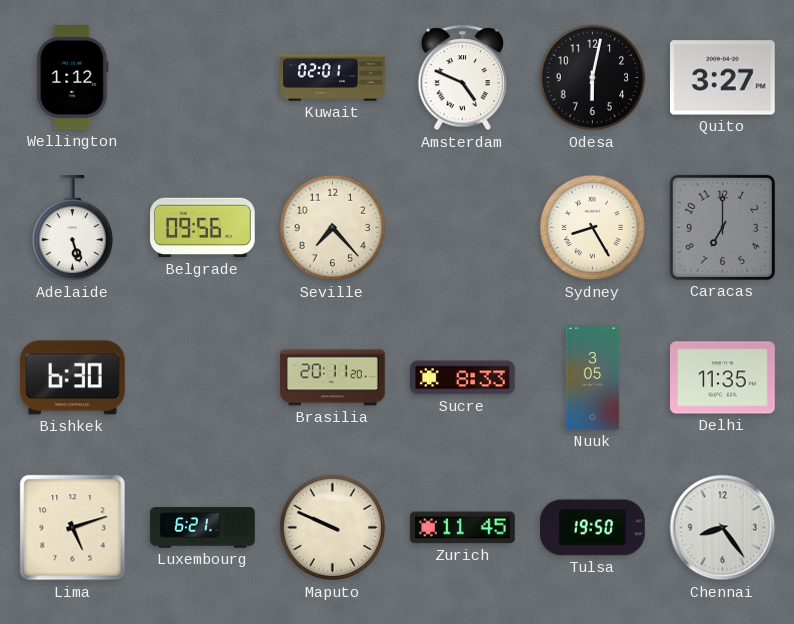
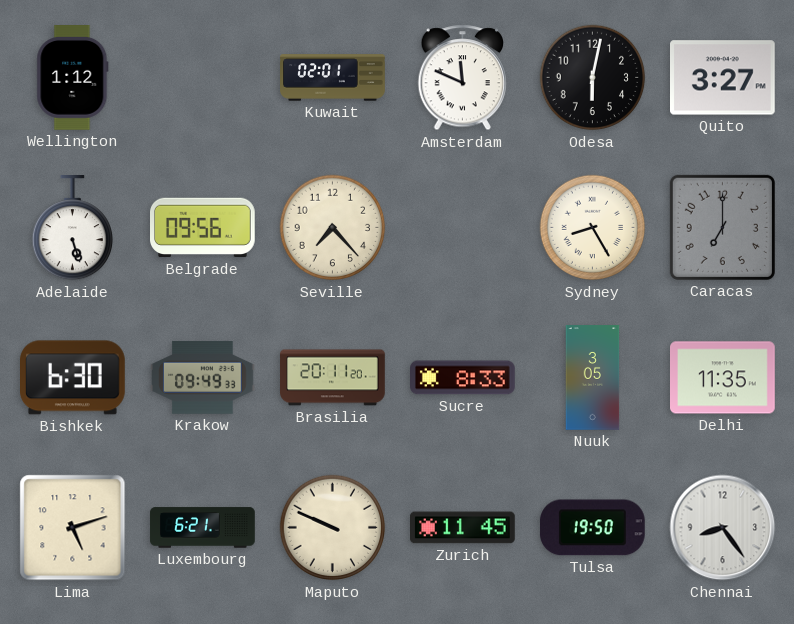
Amsterdam: 4:49 -> 11:49
Krakow: none -> 09:49
